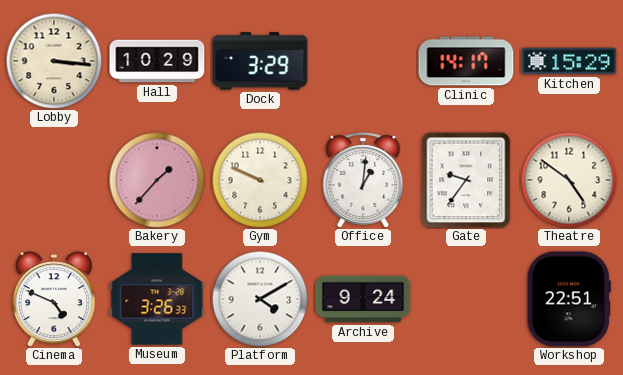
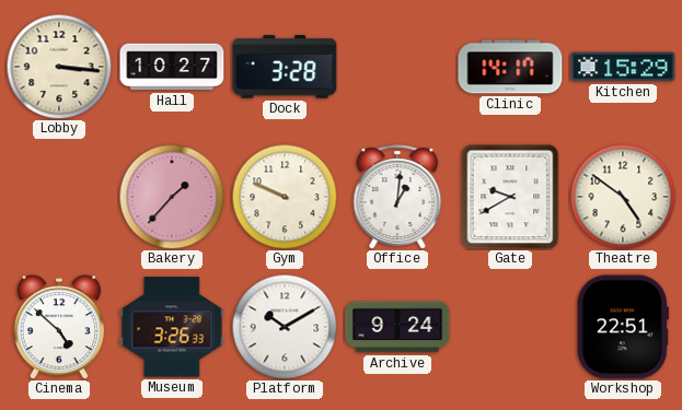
Hall: 10:29 -> 10:27
Dock: 3:29 -> 3:28
Gate: 9:36 -> 9:40
Cinema: 4:49 -> 4:52
Platform: 4:10 -> 10:10
